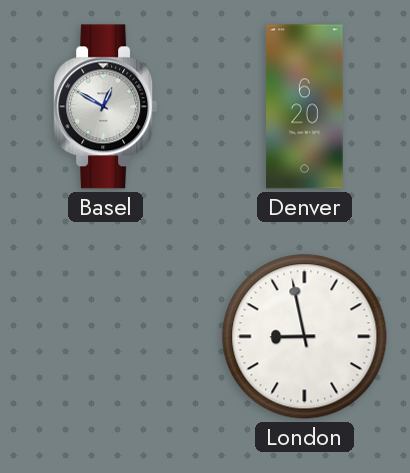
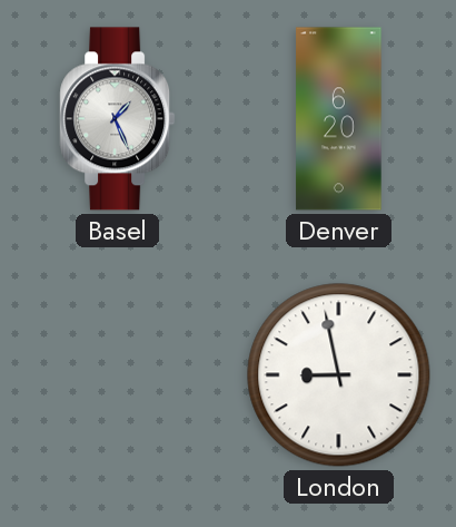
Basel: 12:50 -> 1:26
